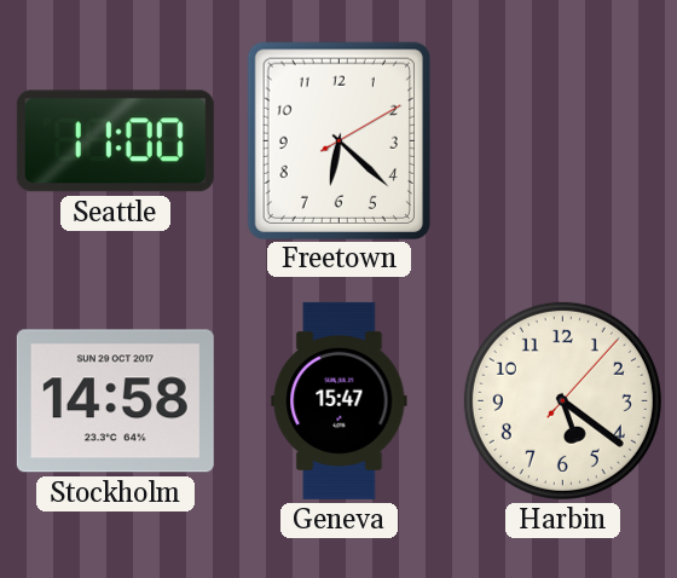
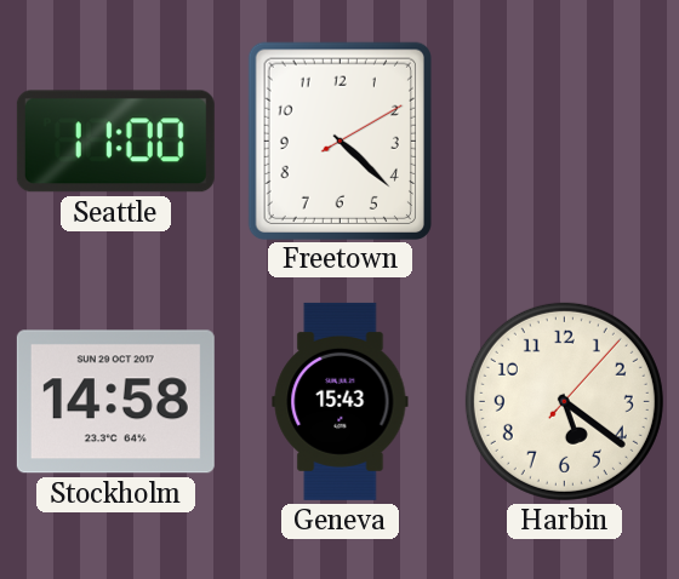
Freetown: 6:22 -> 4:22
Geneva: 15:47 -> 15:43
